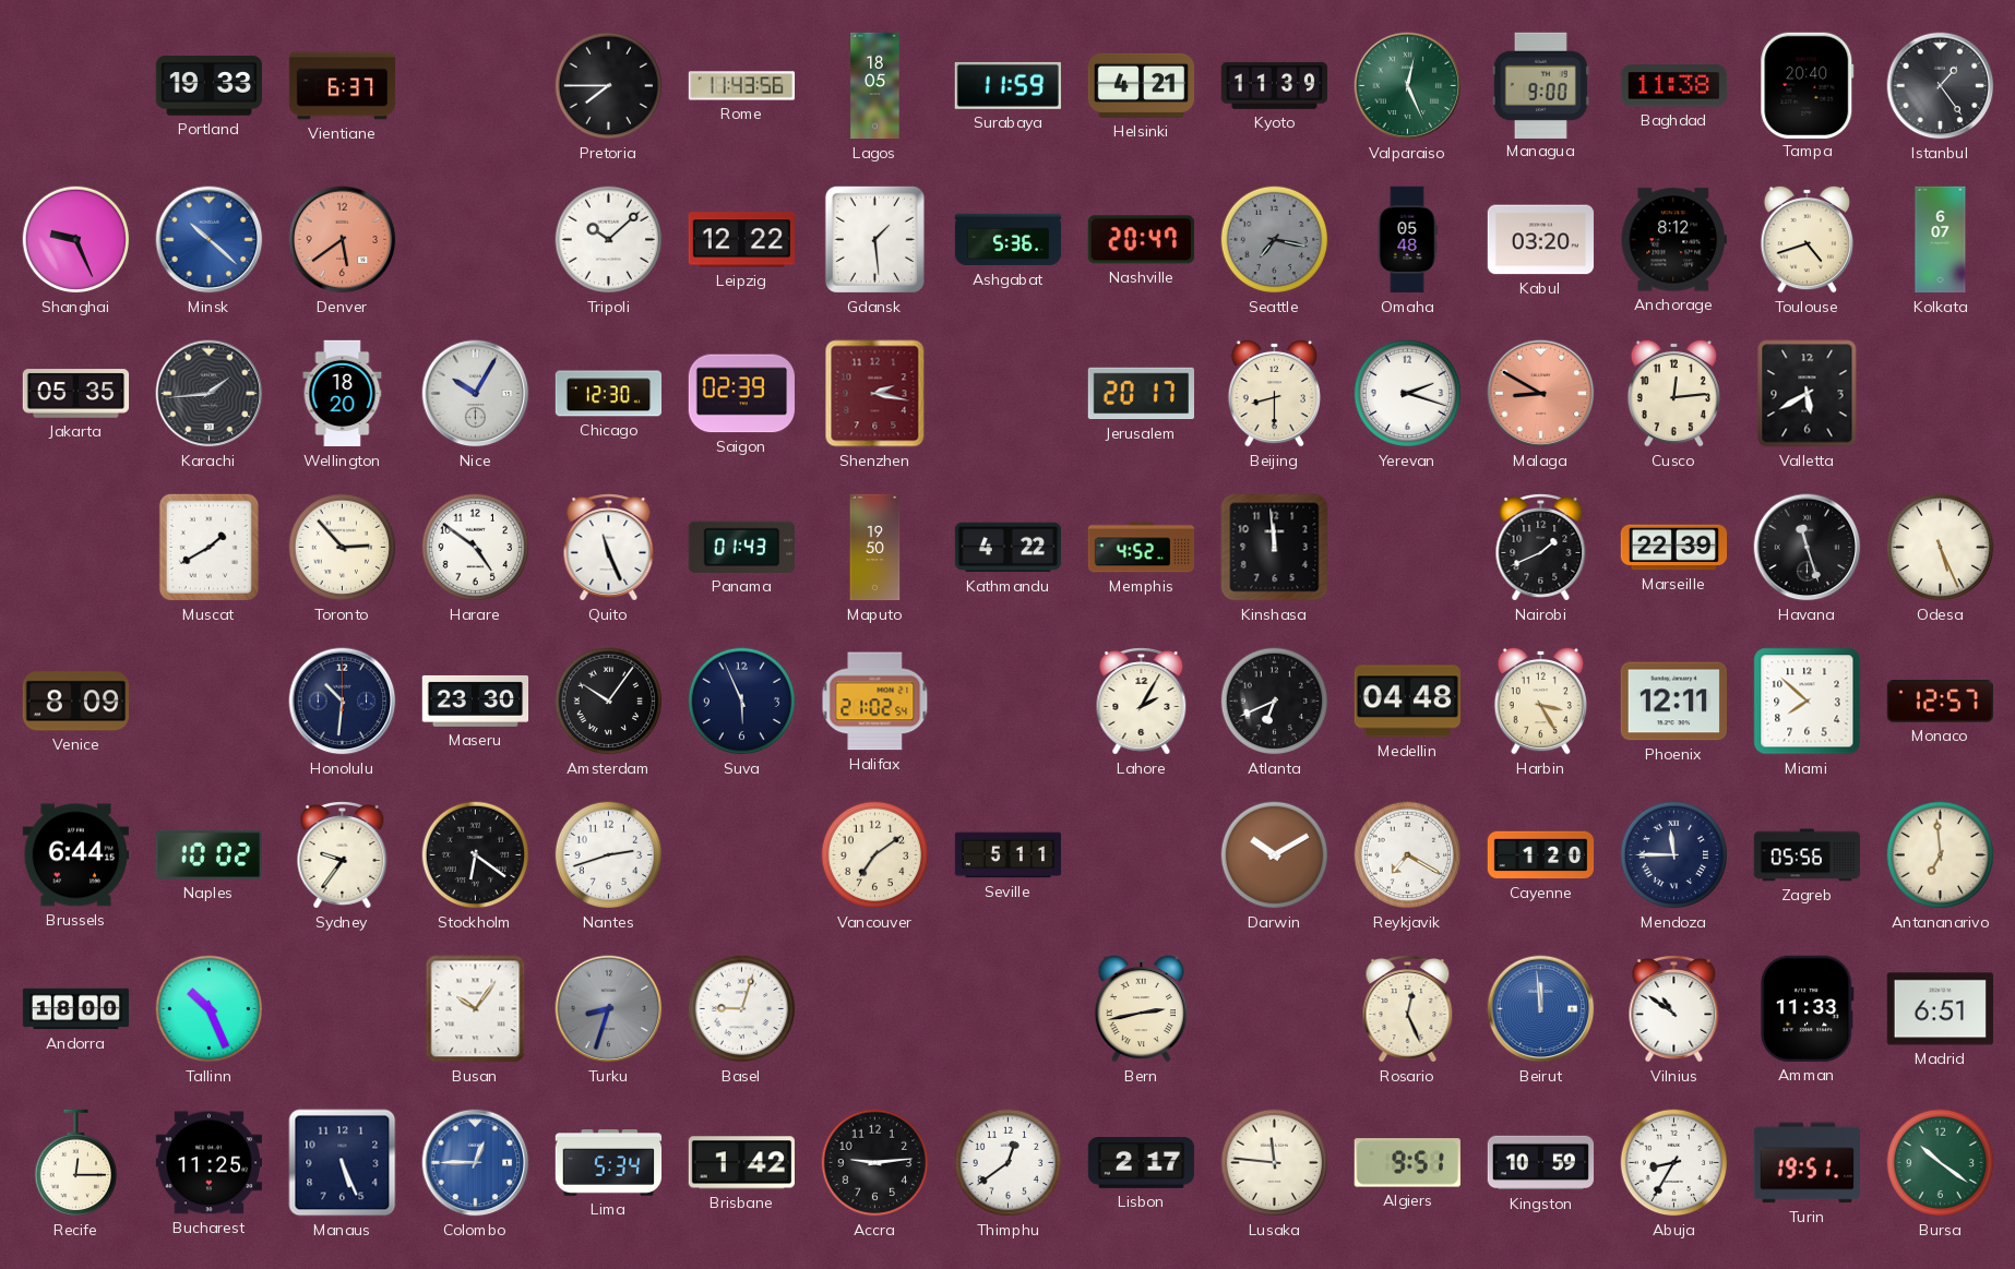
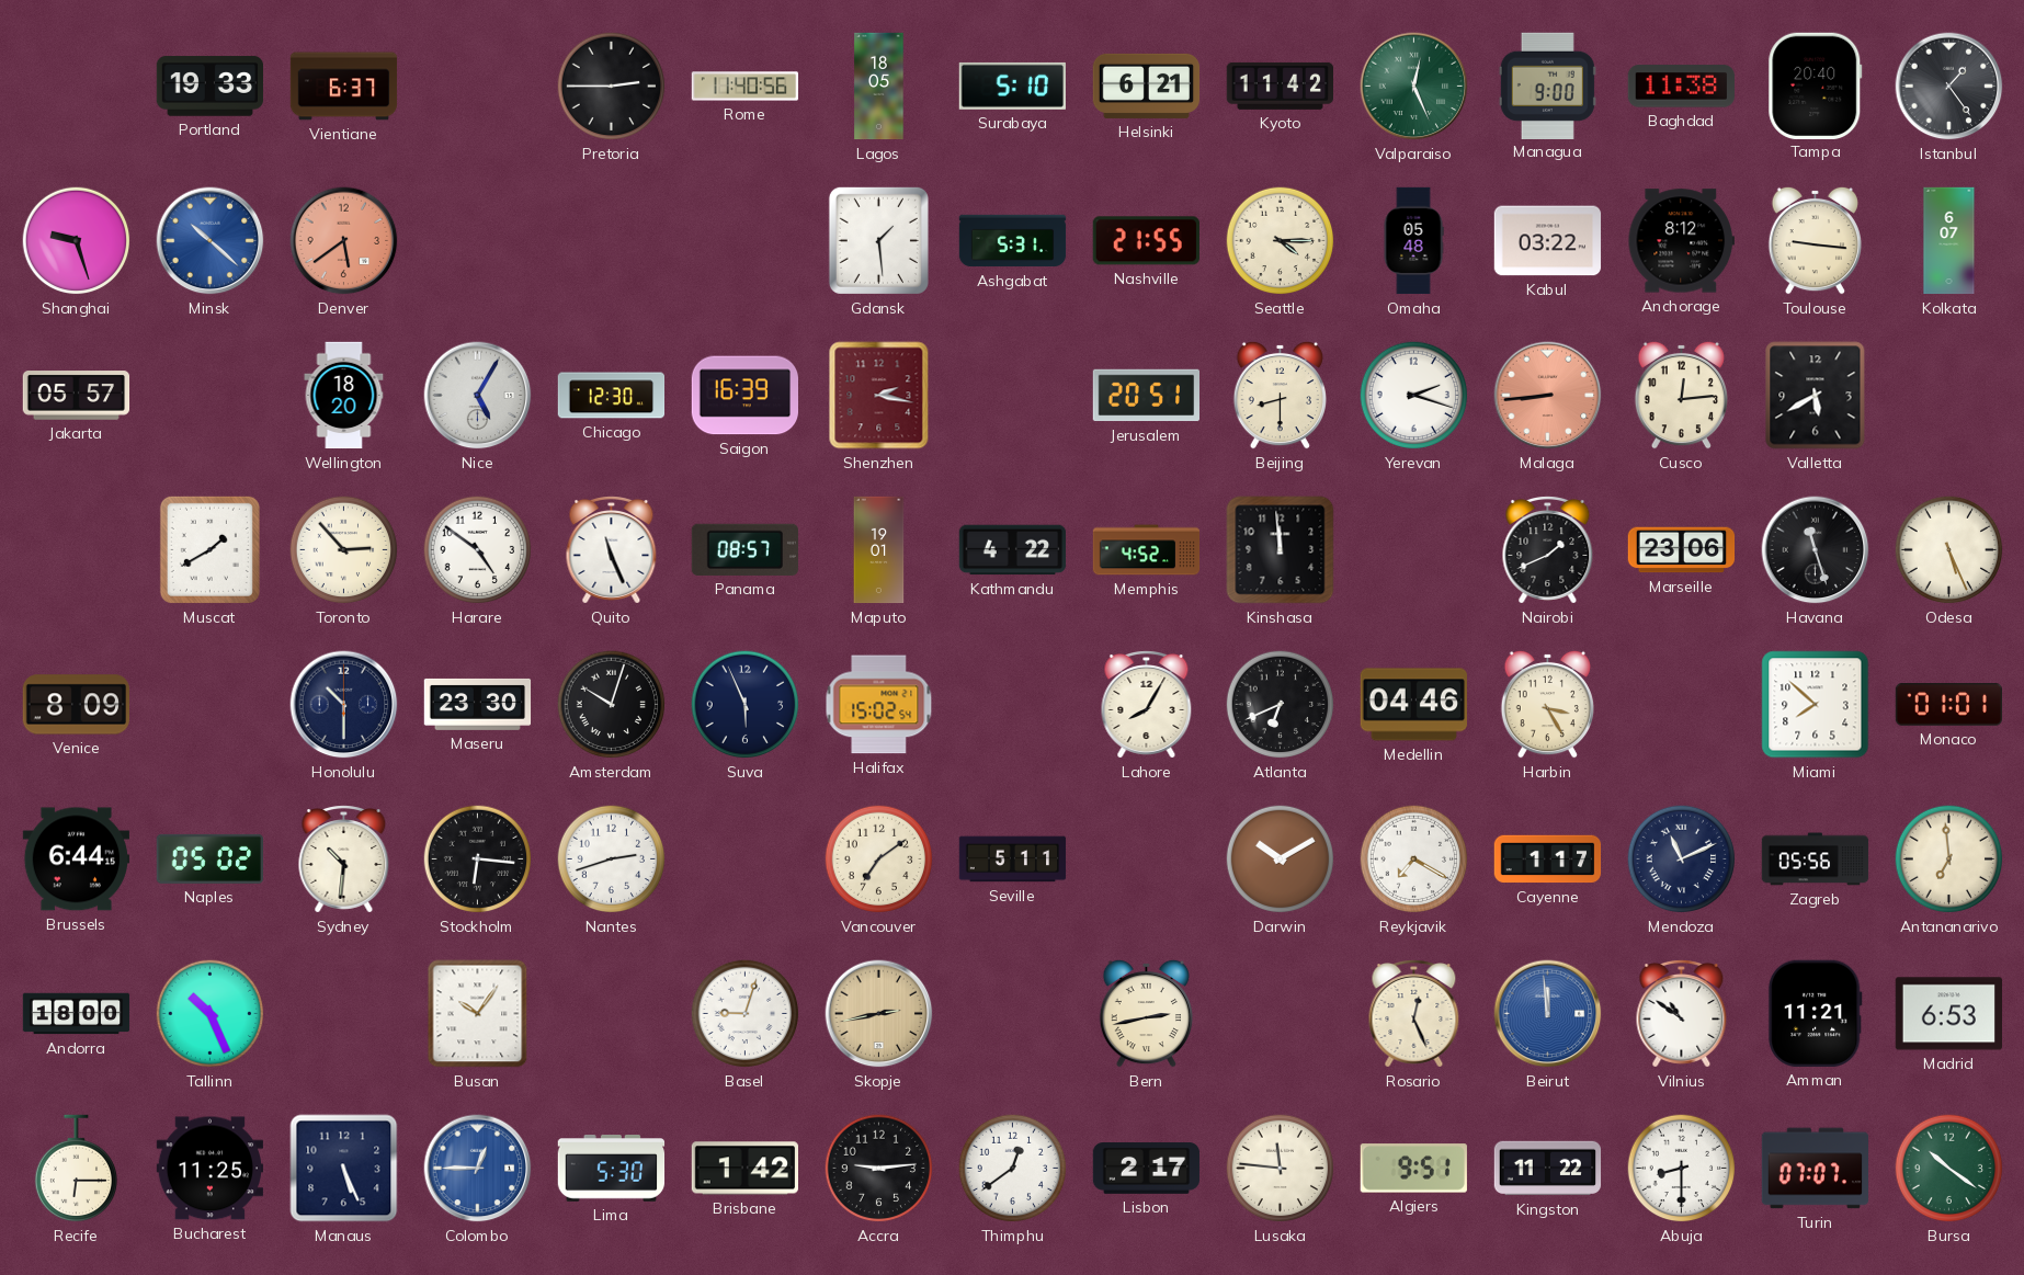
Pretoria: 7:45 -> 2:45
Rome: 11:43 -> 11:40
Surabaya: 11:59 -> 5:10
Helsinki: 4:21 -> 6:21
Kyoto: 11:39 -> 11:42
Shanghai: 9:26 -> 9:27
Tripoli: 10:08 -> none
Leipzig: 12:22 -> none
Ashgabat: 5:36 -> 5:31
Nashville: 20:47 -> 21:55
Seattle: 7:17 -> 4:15
Seattle dial: grey -> cream
Kabul: 03:20 -> 03:22
Toulouse: 4:42 -> 9:16
Jakarta: 05:35 -> 05:57
Karachi: 1:44 -> none
Nice: 10:05 -> 5:05
Saigon: 02:39 -> 16:39
Jerusalem: 20:17 -> 20:51
Malaga: 8:50 -> 8:44
Panama: 01:43 -> 08:57
Maputo: 19:50 -> 19:01
Marseille: 22:39 -> 23:06
Honolulu: 10:31 -> 10:30
Amsterdam: 10:06 -> 10:03
Halifax: 21:02 -> 15:02
Lahore: 2:05 -> 8:05
Medellin: 04:48 -> 04:46
Phoenix: 12:11 -> none
Monaco: 12:57 -> 01:01
Naples: 10:02 -> 05:02
Sydney: 9:36 -> 10:31
Stockholm: 6:21 -> 6:16
Cayenne: 1:20 -> 1:17
Mendoza: 11:45 -> 11:11
Turku: 8:33 -> none
Skopje: none -> 2:43
Amman: 11:33 -> 11:21
Madrid: 6:51 -> 6:53
Recife: 12:15 -> 6:15
Lima: 5:34 -> 5:30
Kingston: 10:59 -> 11:22
Abuja: 8:35 -> 8:30
Turin: 19:51 -> 07:07
